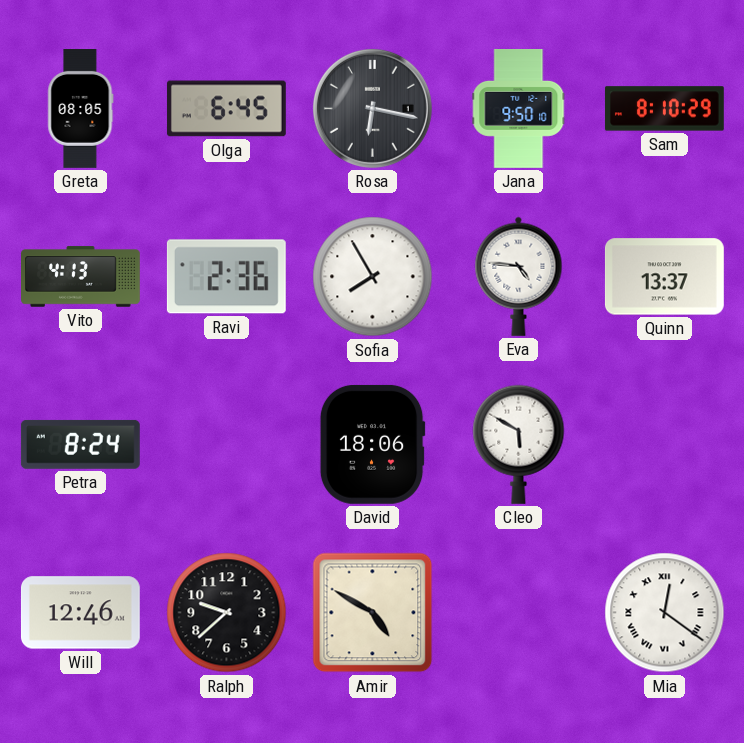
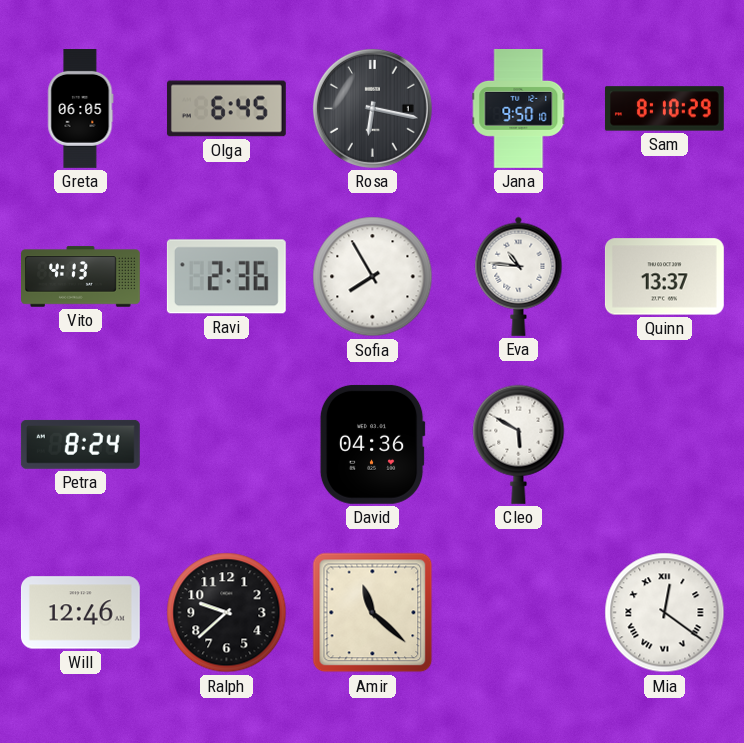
Greta: 08:05 -> 06:05
Eva: 4:46 -> 10:46
David: 18:06 -> 04:36
Amir: 4:50 -> 11:22
